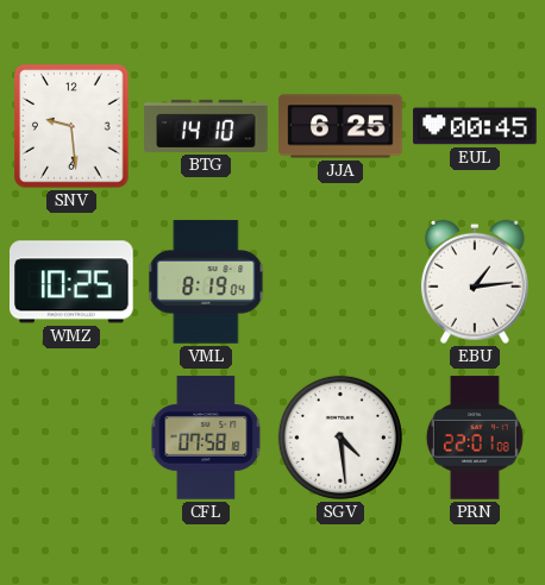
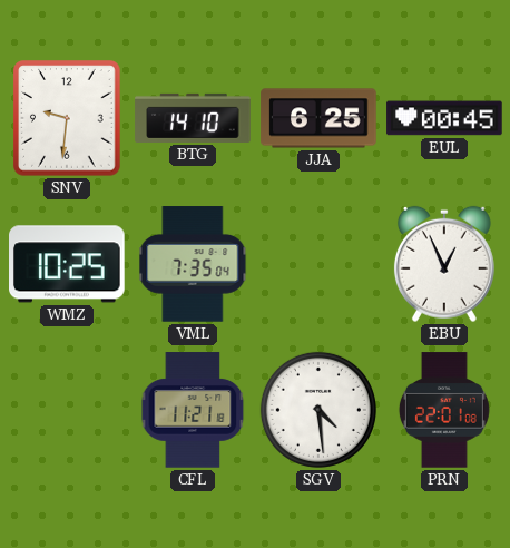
SNV: 9:29 -> 9:31
VML: 8:19 -> 7:35
EBU: 1:14 -> 12:56
CFL: 07:58 -> 11:21
